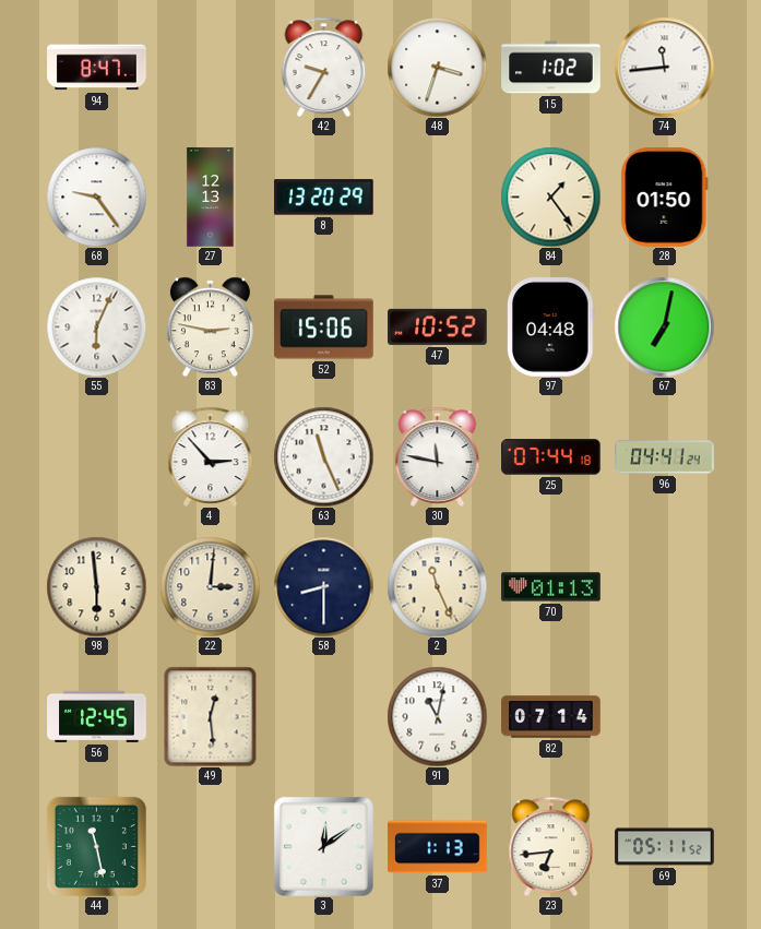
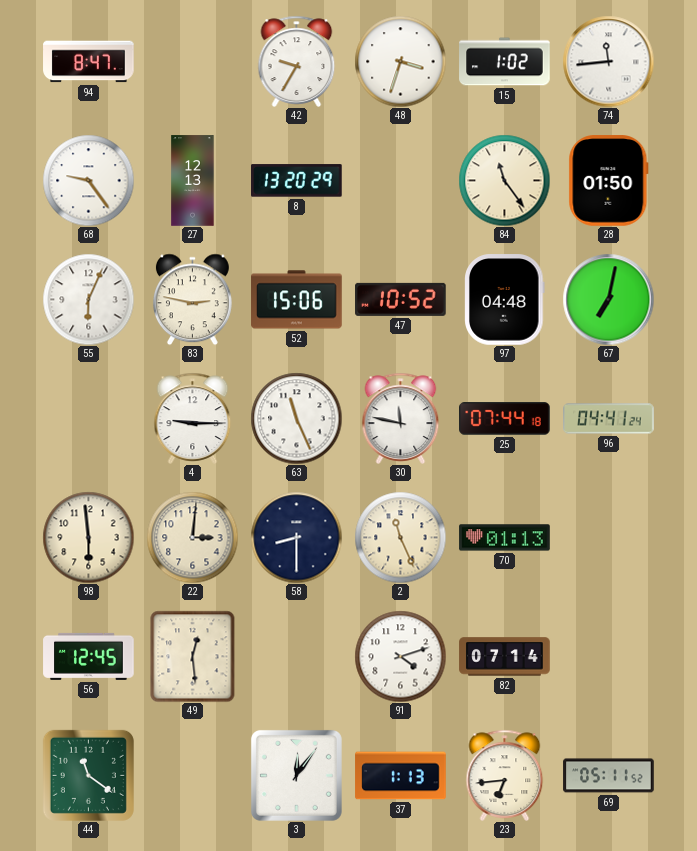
84: 1:24 -> 11:24
4: 2:53 -> 9:15
91: 11:02 -> 4:12
44: 11:28 -> 11:21
3: 12:09 -> 12:06
